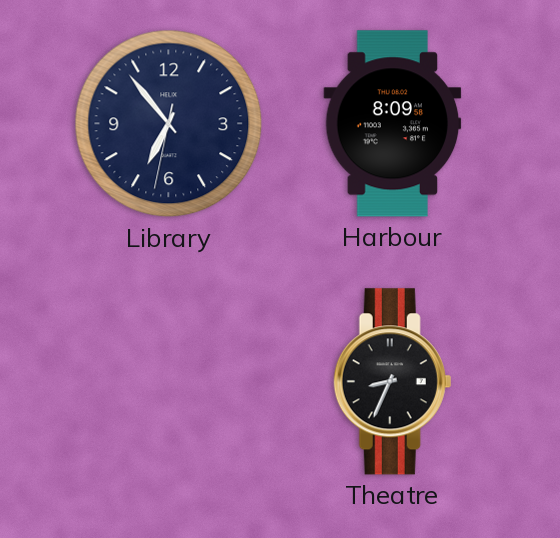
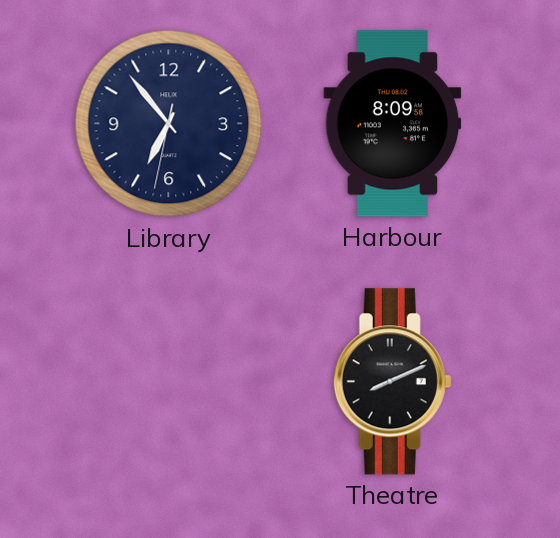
Theatre: 8:34 -> 8:11
